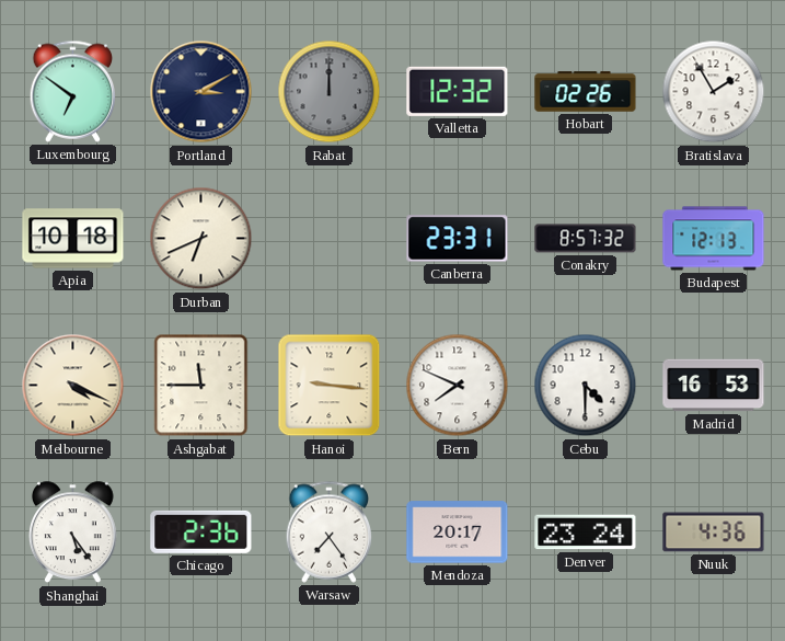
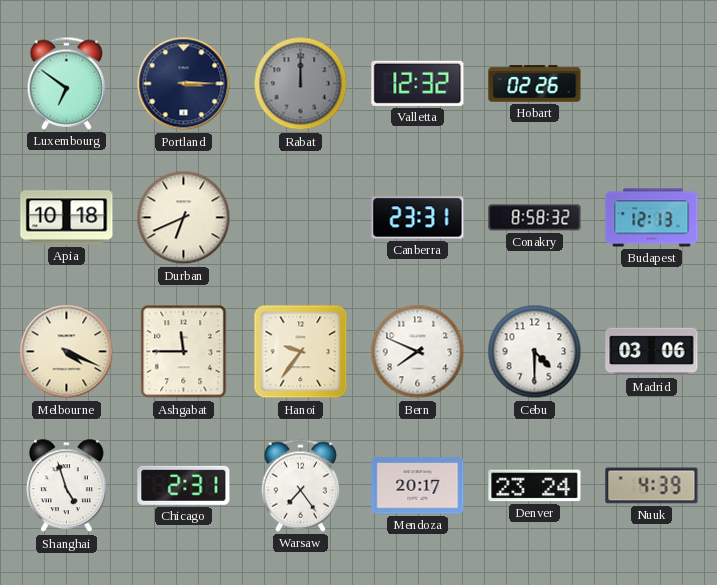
Portland: 3:10 -> 3:15
Bratislava: 1:55 -> none
Conakry: 8:57 -> 8:58
Hanoi: 9:16 -> 9:36
Madrid: 16:53 -> 03:06
Shanghai: 5:24 -> 4:57
Chicago: 2:36 -> 2:31
Nuuk: 4:36 -> 4:39
